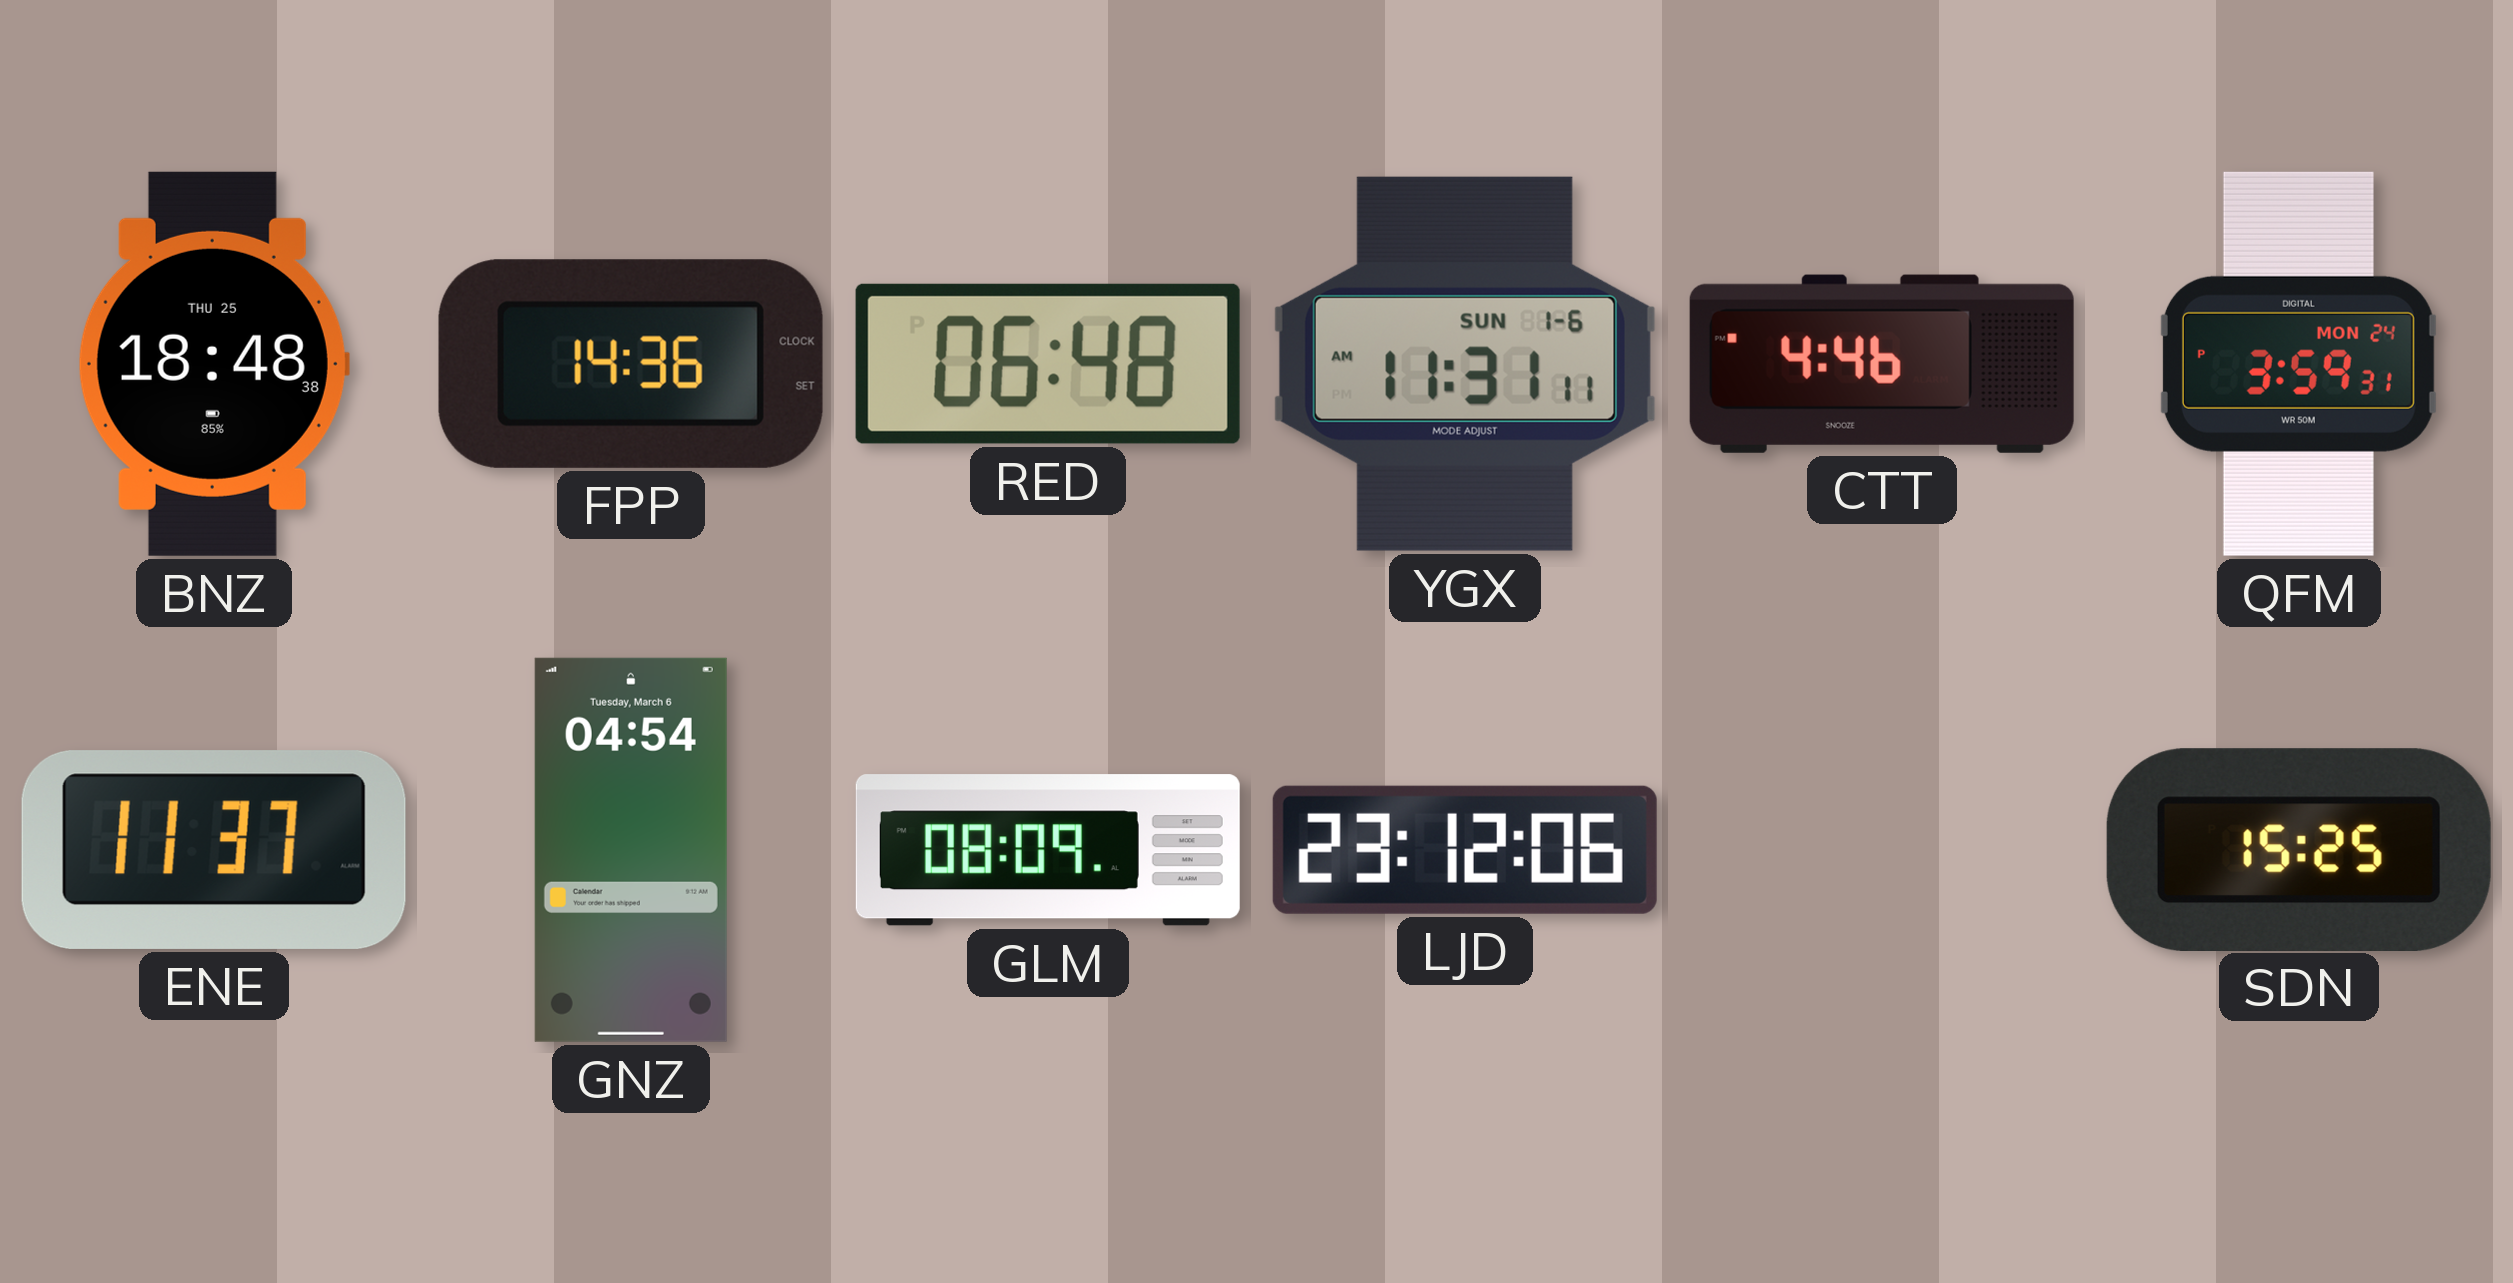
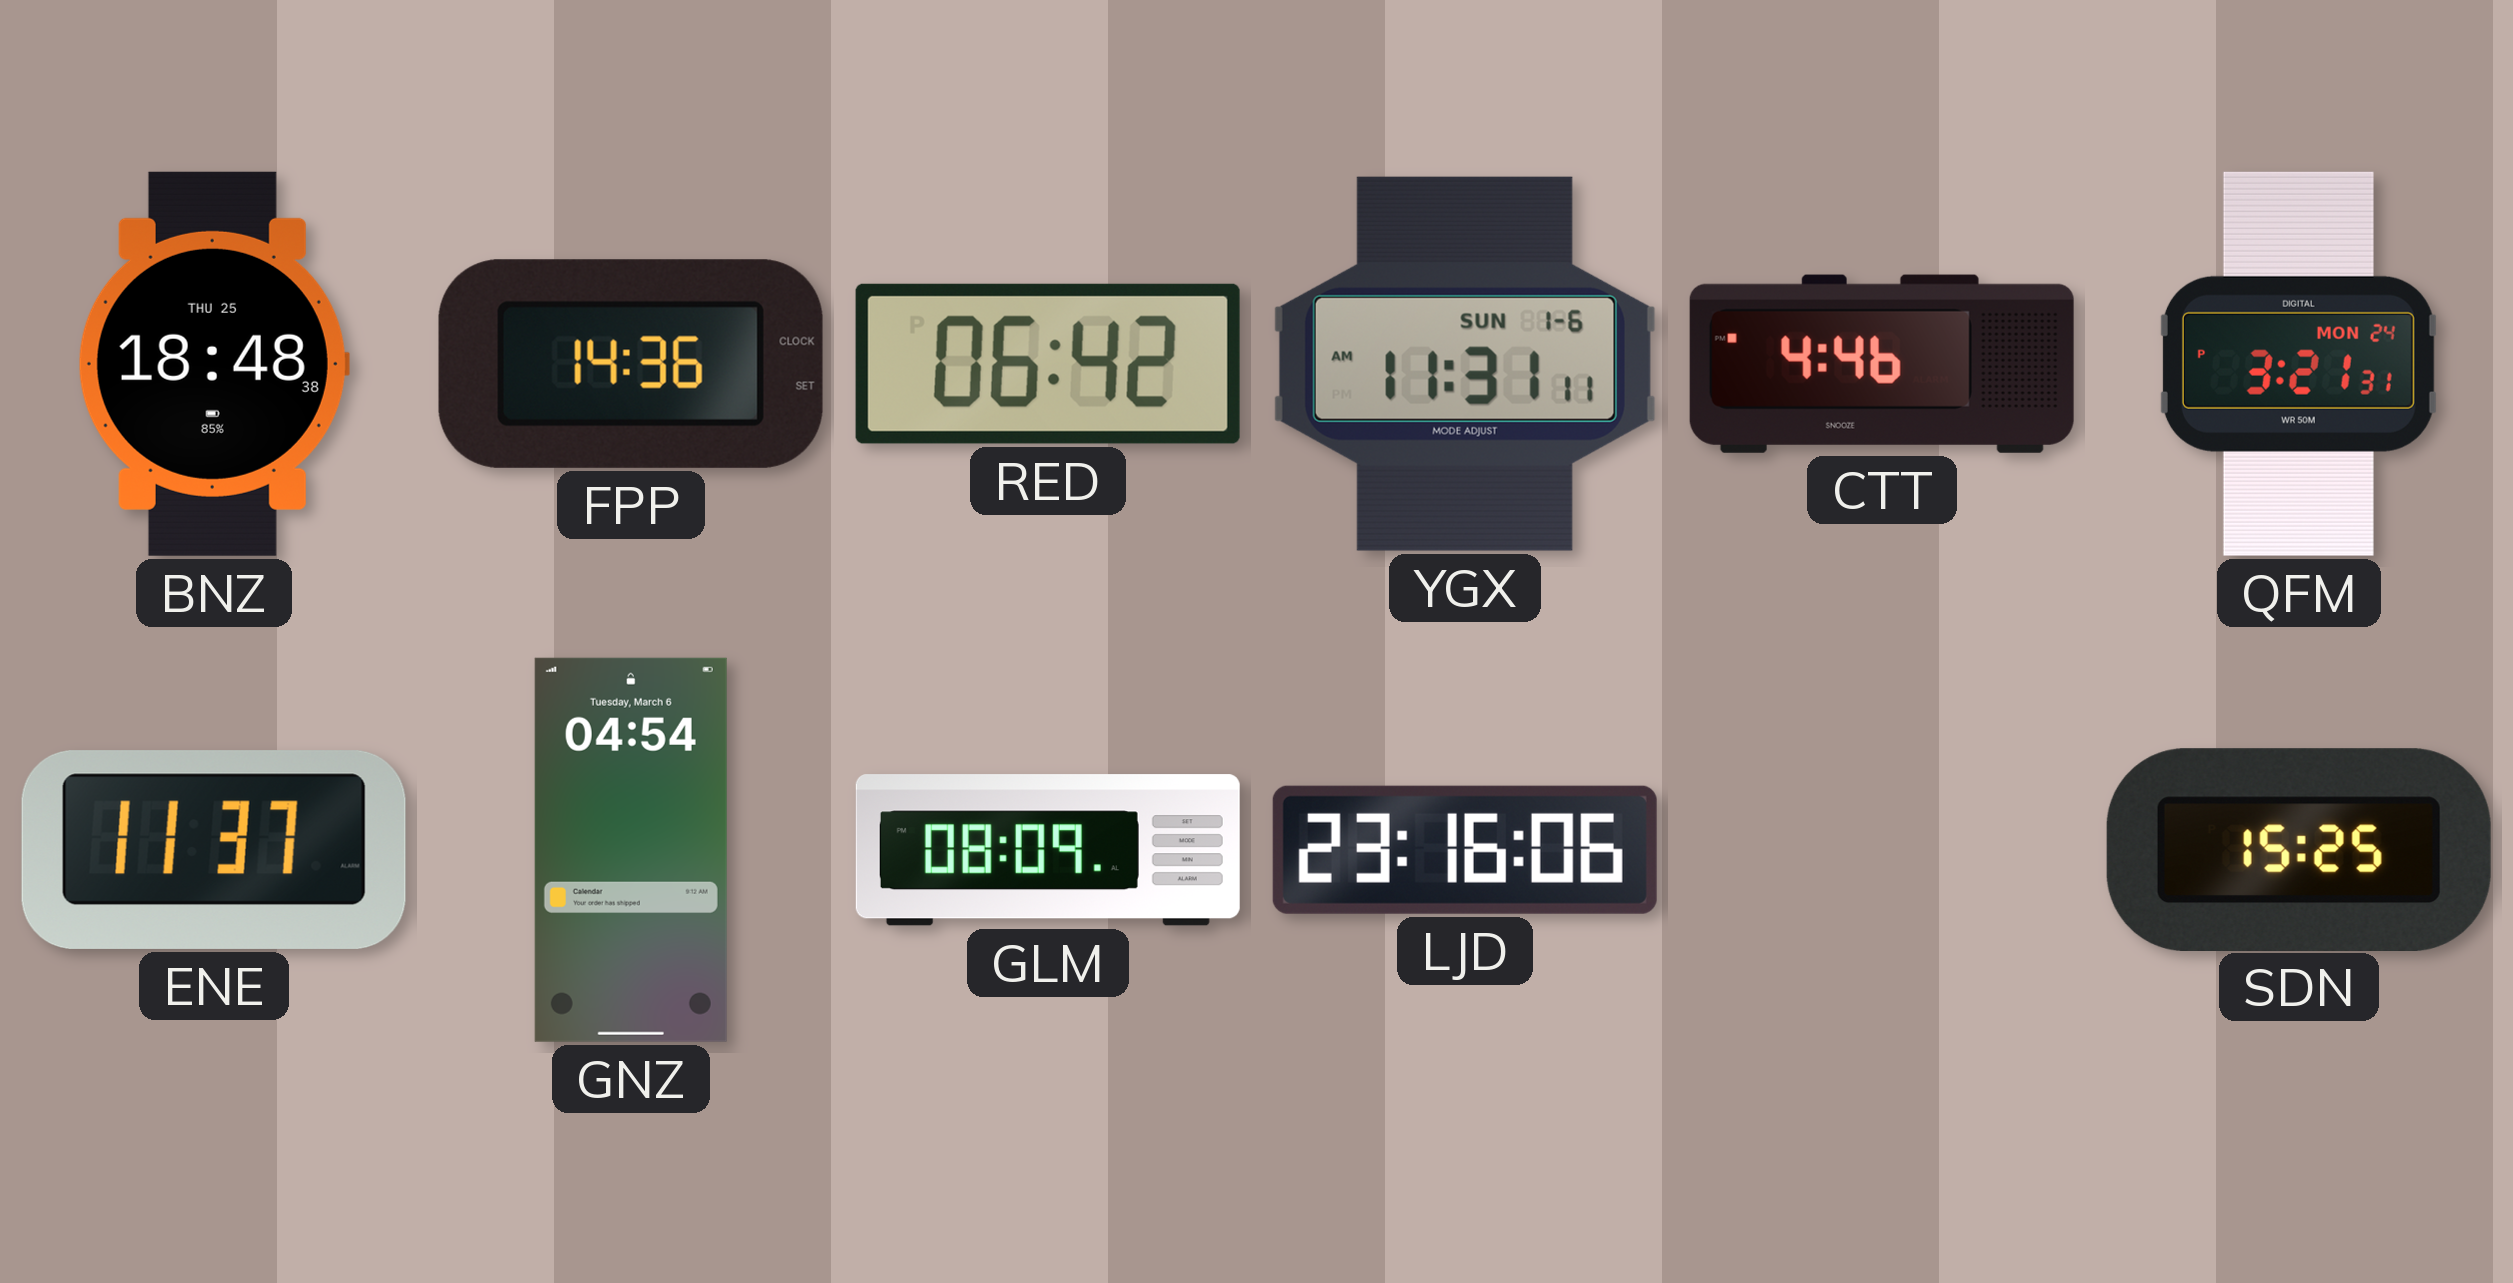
RED: 06:48 -> 06:42
QFM: 3:59 -> 3:21
LJD: 23:12 -> 23:16
